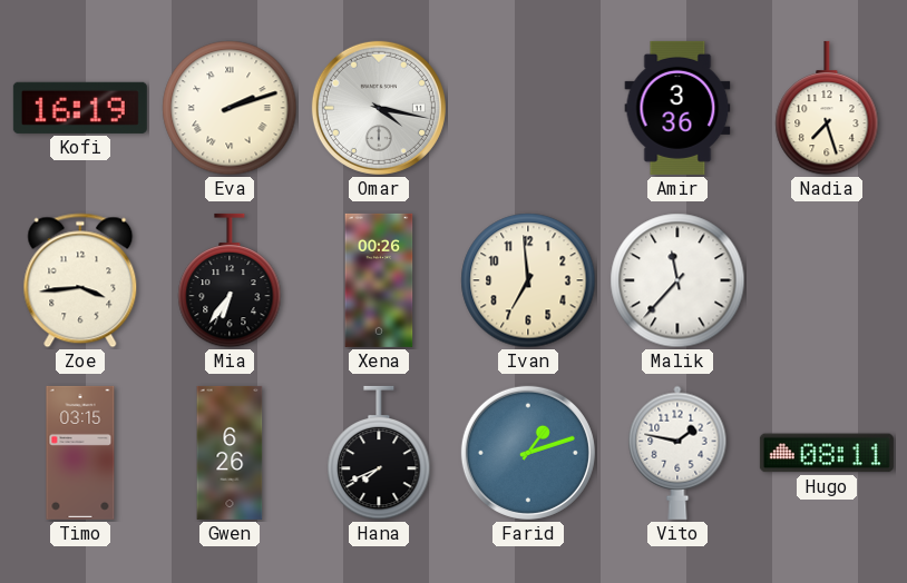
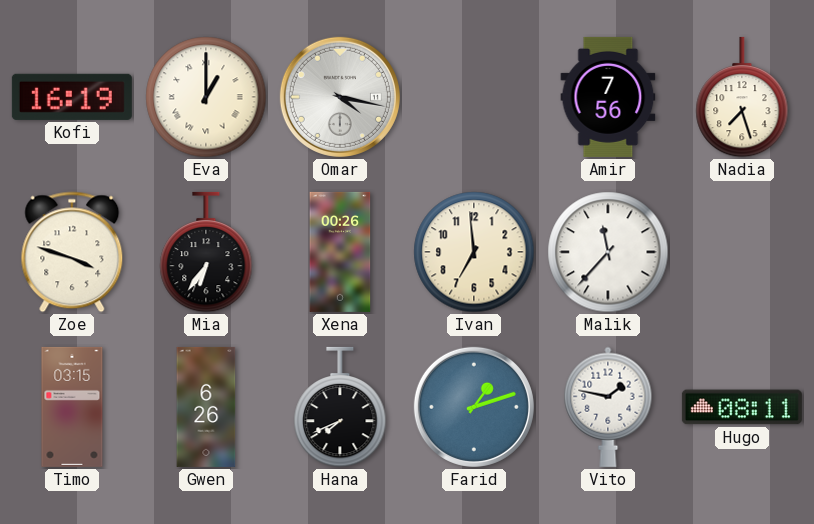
Eva: 2:12 -> 1:00
Amir: 3:36 -> 7:56
Zoe: 3:44 -> 3:48
